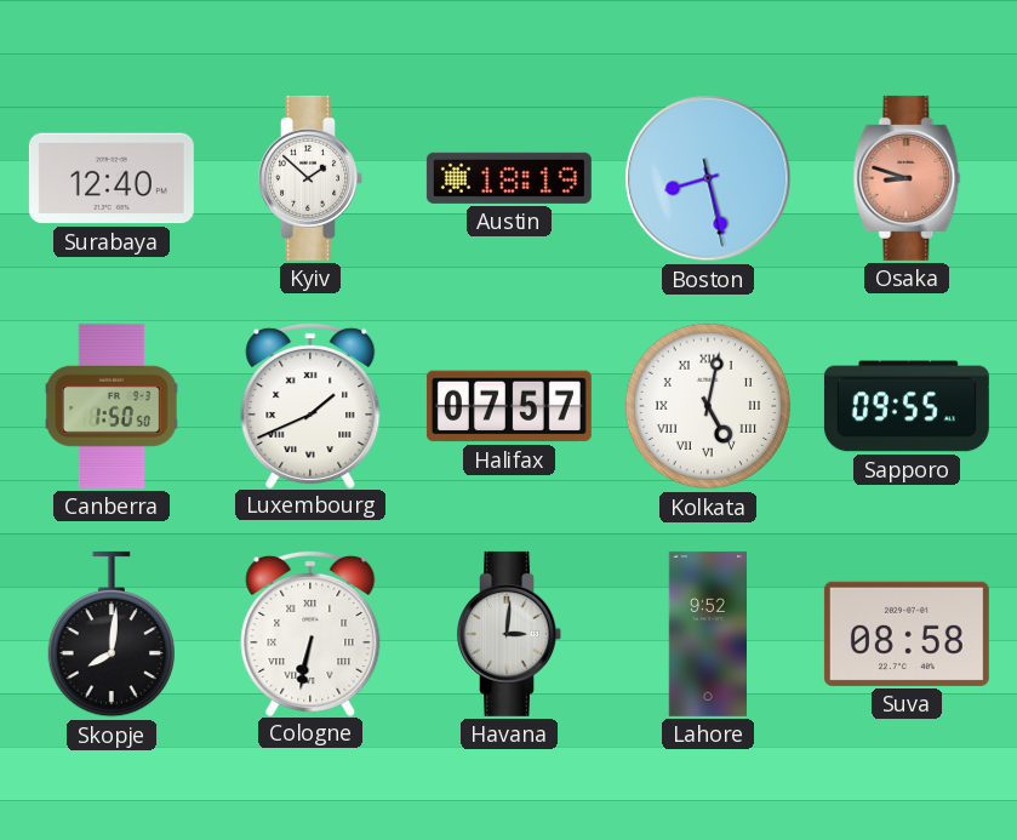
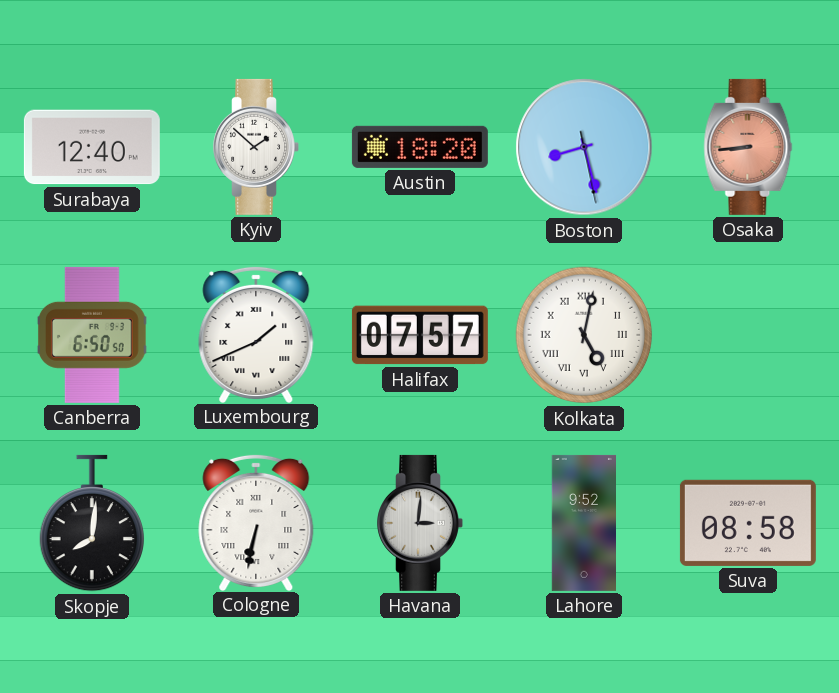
Austin: 18:19 -> 18:20
Osaka: 8:48 -> 8:44
Canberra: 1:50 -> 6:50
Sapporo: 09:55 -> none
